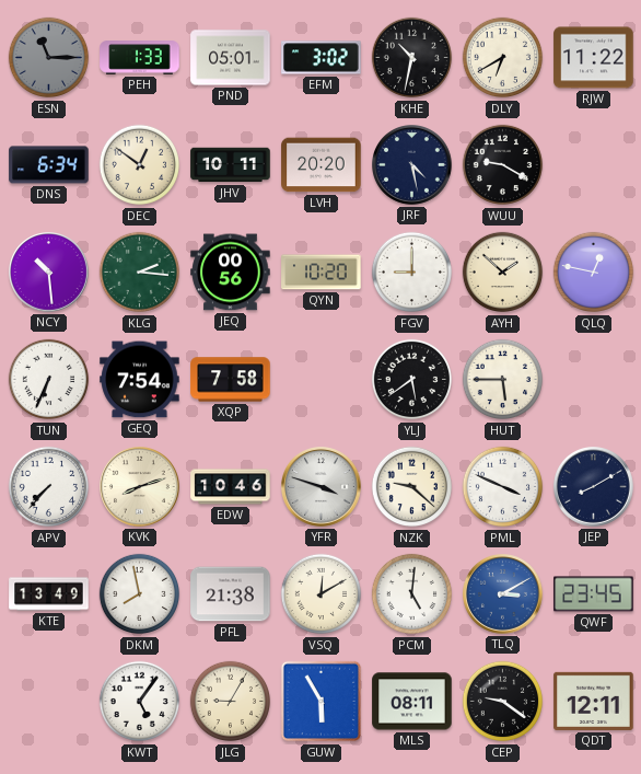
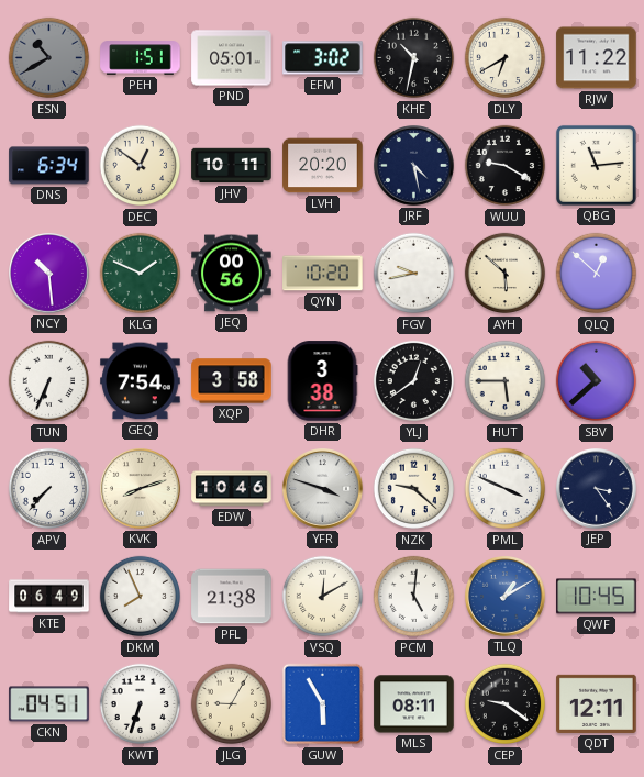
ESN: 11:15 -> 10:40
PEH: 1:33 -> 1:51
QBG: none -> 11:14
KLG: 2:16 -> 1:49
FGV: 9:00 -> 9:43
AYH: 1:52 -> 5:52
QLQ: 12:47 -> 12:52
XQP: 7:58 -> 3:58
DHR: none -> 3:38
YLJ: 5:39 -> 12:39
SBV: none -> 10:38
JEP: 8:10 -> 3:24
KTE: 13:49 -> 06:49
DKM: 7:58 -> 7:56
TLQ: 3:10 -> 1:10
QWF: 23:45 -> 10:45
CKN: none -> 04:51
KWT: 5:06 -> 6:33
